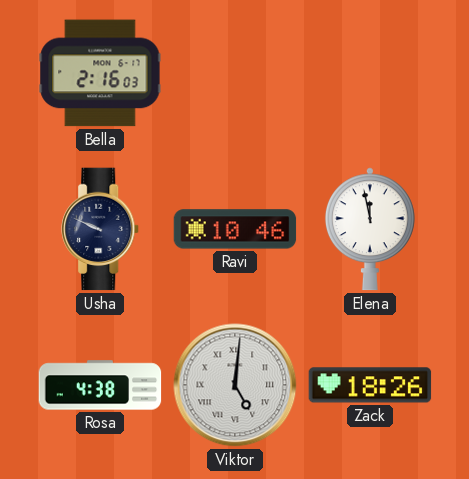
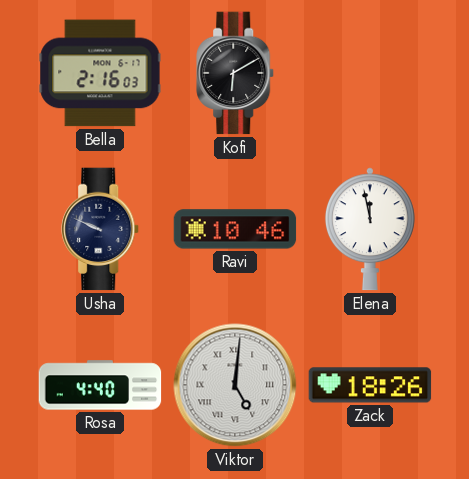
Kofi: none -> 6:10
Rosa: 4:38 -> 4:40
